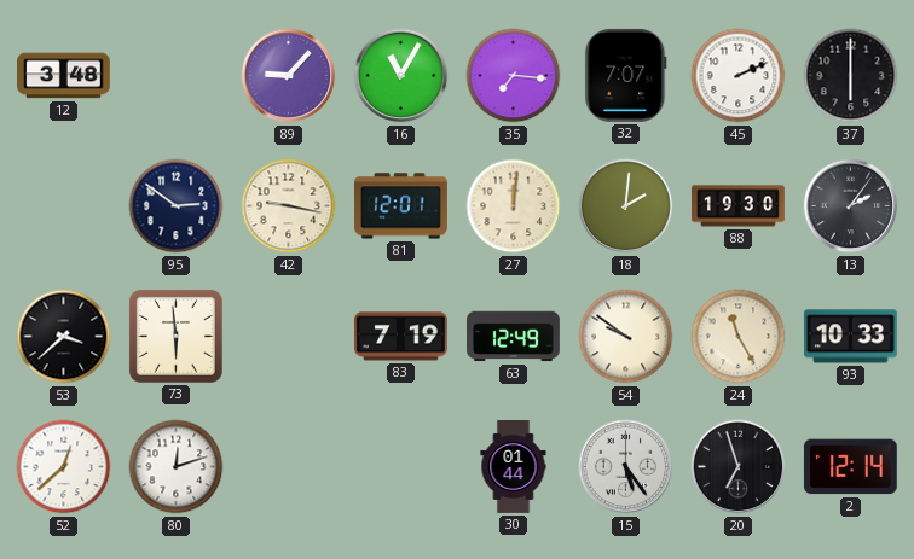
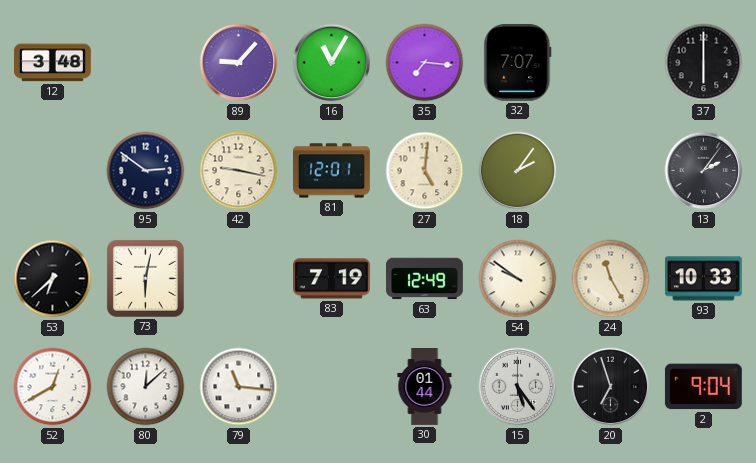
45: 2:11 -> none
27: 12:01 -> 5:01
18: 2:01 -> 2:06
88: 19:30 -> none
53: 3:38 -> 6:38
73: 5:59 -> 6:02
52: 12:38 -> 12:40
80: 12:12 -> 12:08
79: none -> 11:16
2: 12:14 -> 9:04
